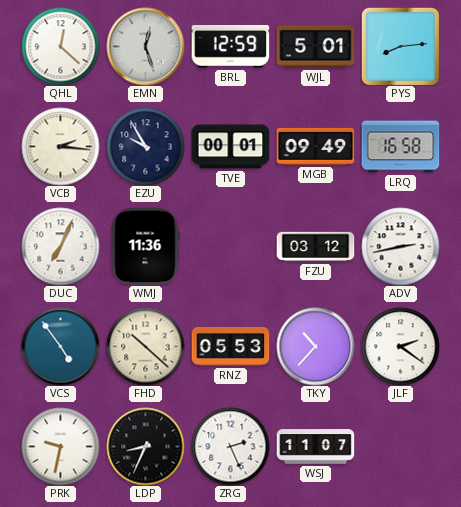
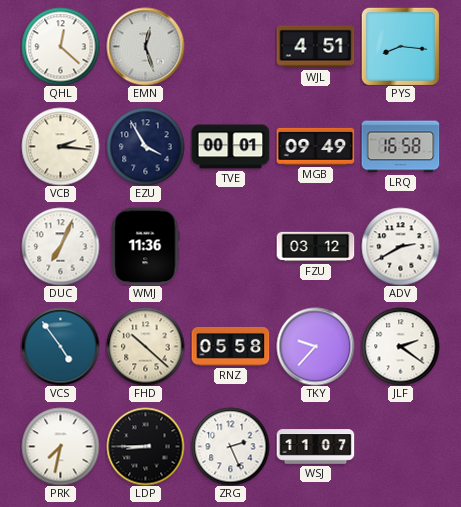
BRL: 12:59 -> none
WJL: 5:01 -> 4:51
PYS: 8:14 -> 8:16
EZU: 9:55 -> 3:55
ADV: 2:43 -> 2:40
RNZ: 05:53 -> 05:58
TKY: 10:37 -> 9:37
PRK: 9:32 -> 7:32
LDP: 8:34 -> 8:45
